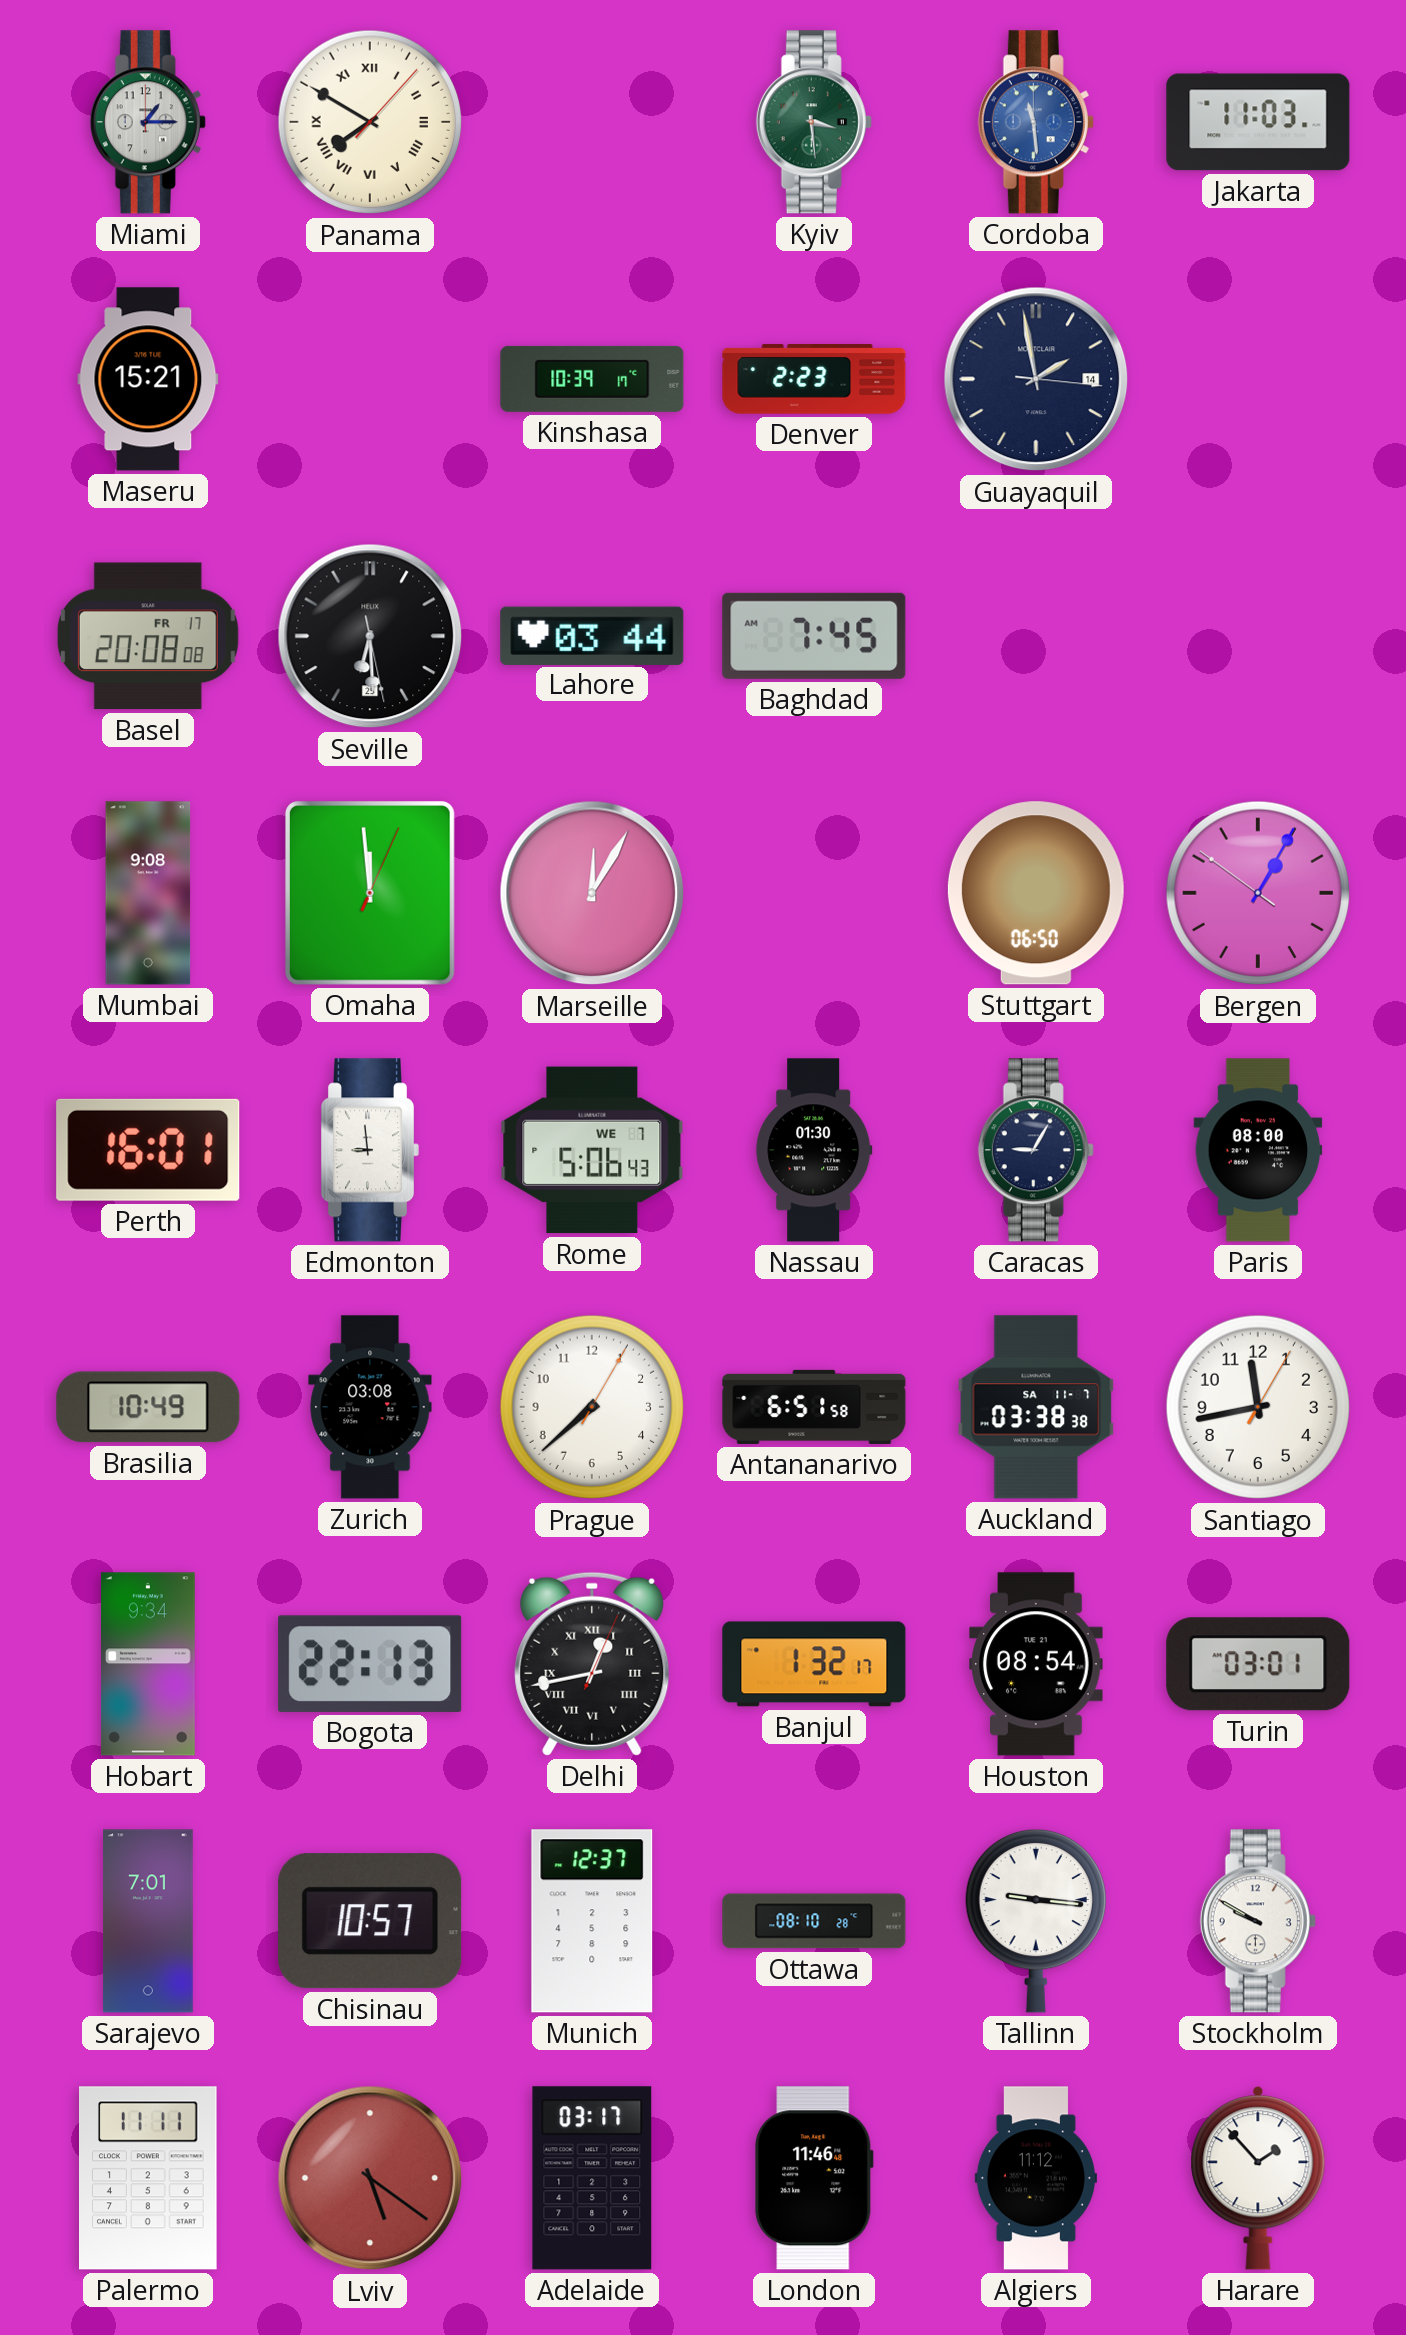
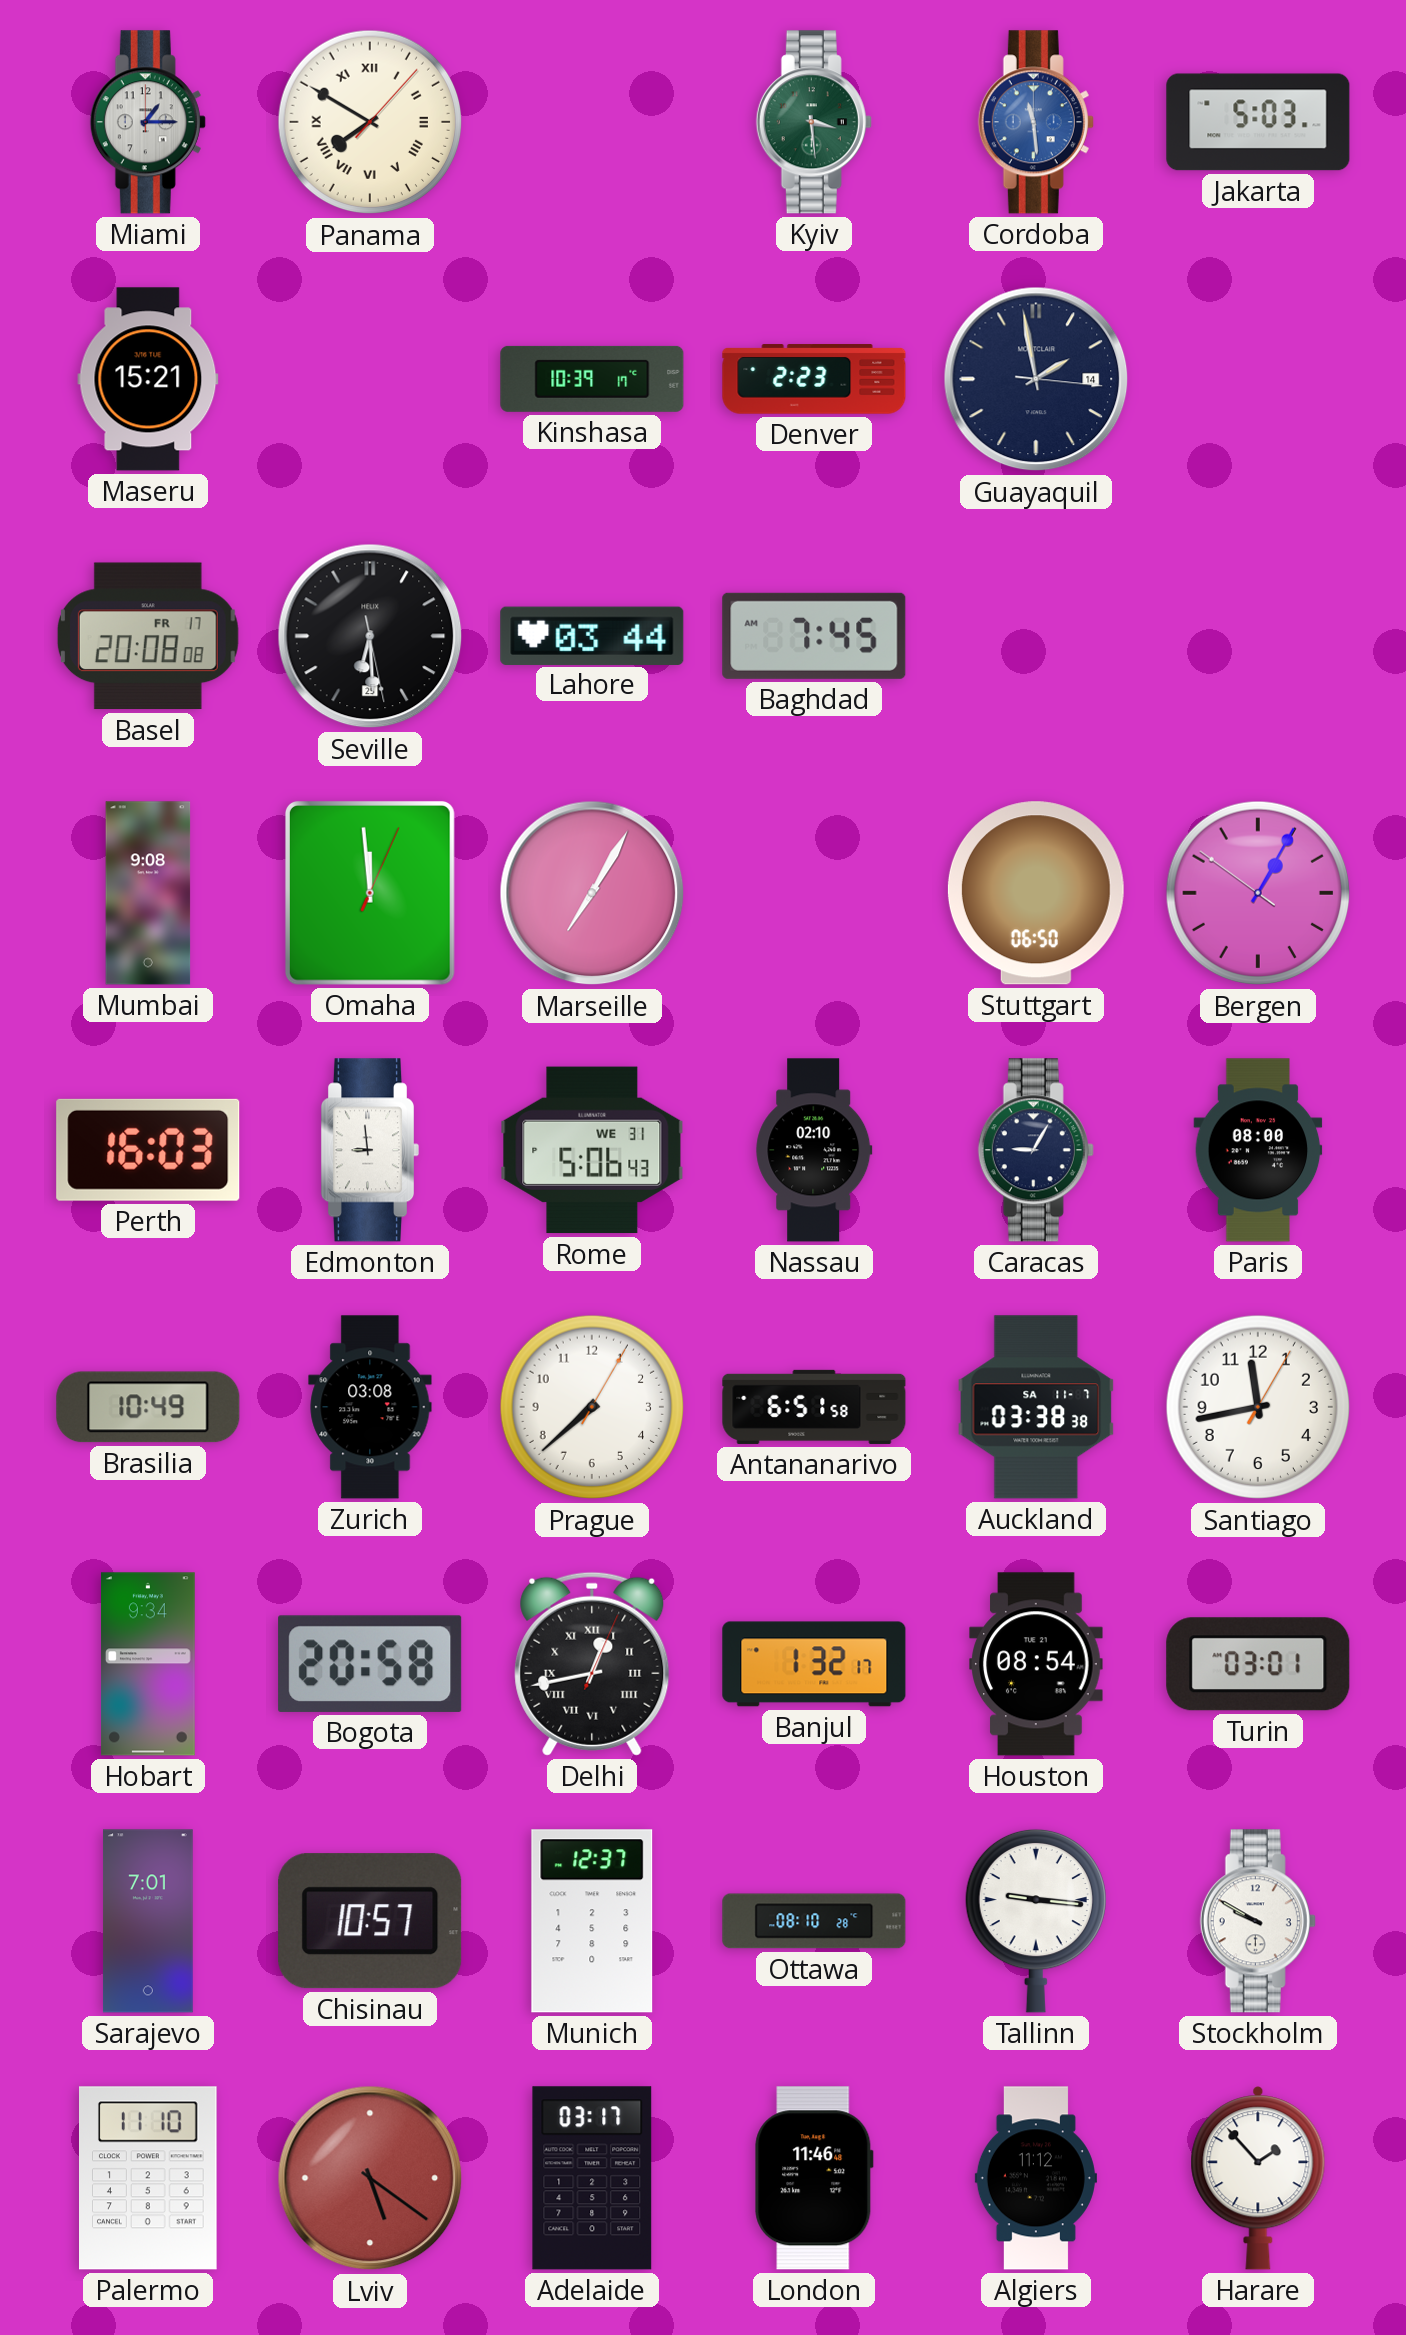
Jakarta: 11:03 -> 5:03
Marseille: 12:05 -> 7:05
Perth: 16:01 -> 16:03
Rome date: WE 7 -> WE 31
Nassau: 01:30 -> 02:10
Bogota: 22:13 -> 20:58
Palermo: 11:11 -> 11:10
